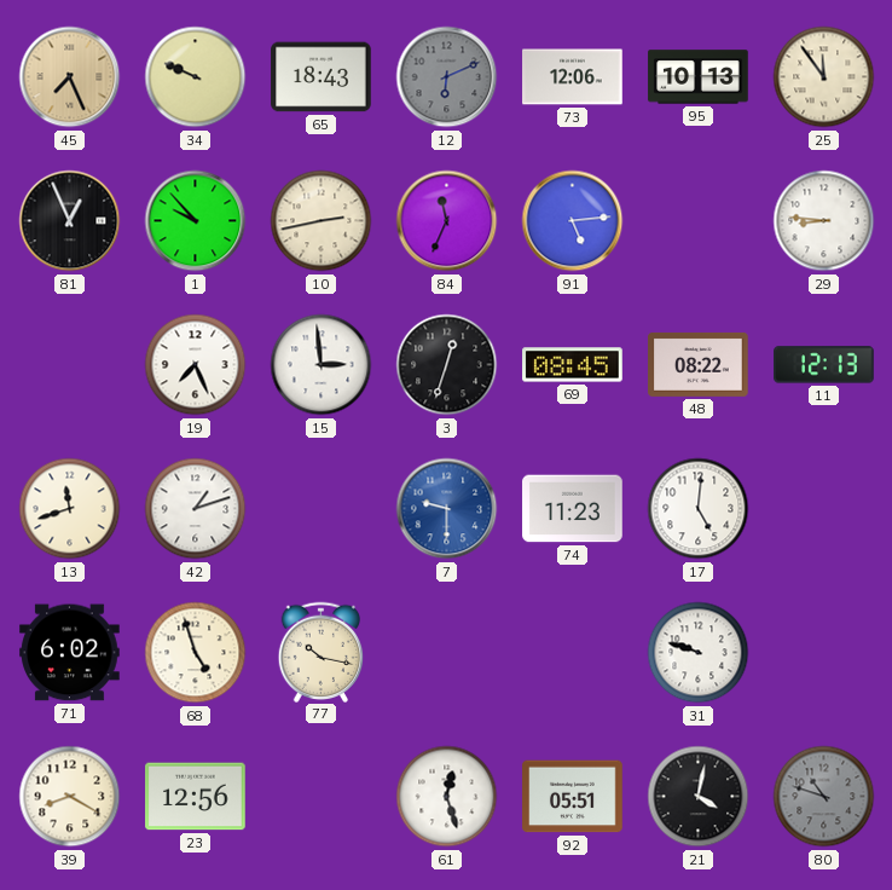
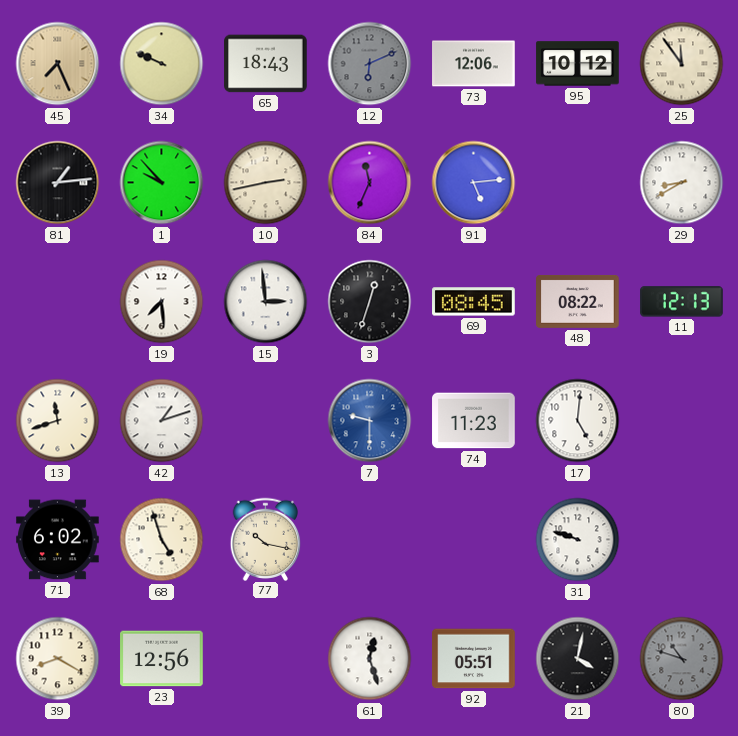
95: 10:13 -> 10:12
81: 12:56 -> 1:14
29: 8:46 -> 8:40
19: 7:26 -> 7:29
